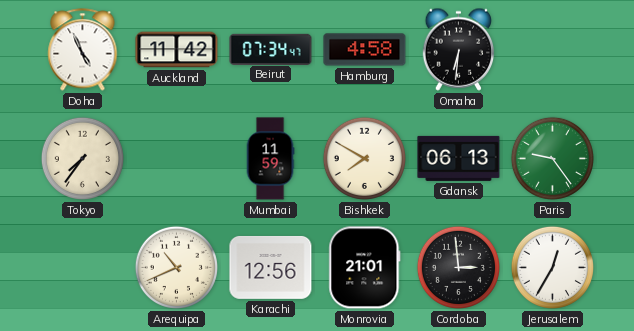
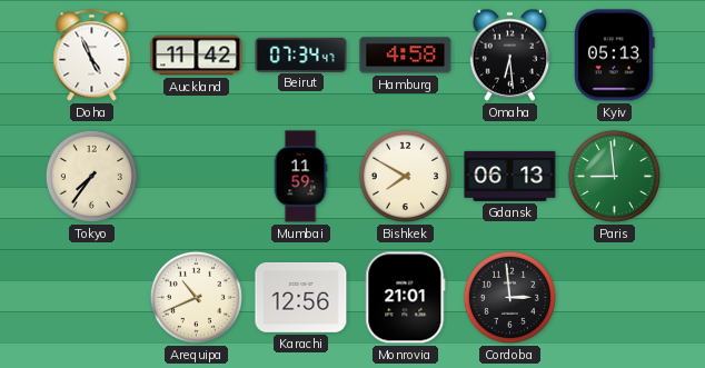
Omaha: 6:31 -> 6:29
Kyiv: none -> 05:13
Paris: 9:24 -> 8:59
Jerusalem: 12:35 -> none
